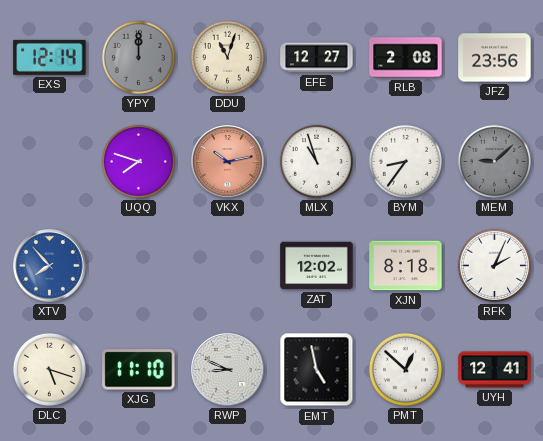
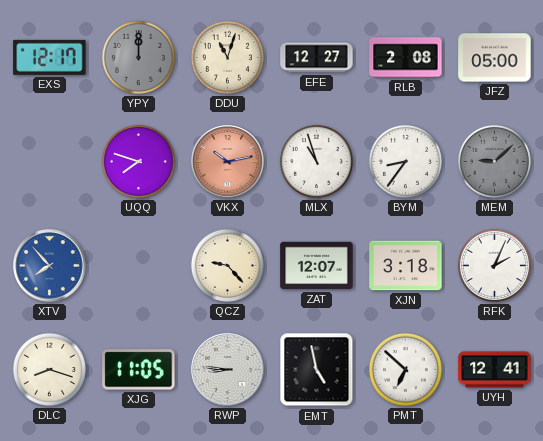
EXS: 12:14 -> 12:17
JFZ: 23:56 -> 05:00
QCZ: none -> 9:23
ZAT: 12:02 -> 12:07
XJN: 8:18 -> 3:18
DLC: 5:18 -> 8:18
XJG: 11:10 -> 11:05
RWP: 8:49 -> 8:46
PMT: 12:52 -> 6:52
